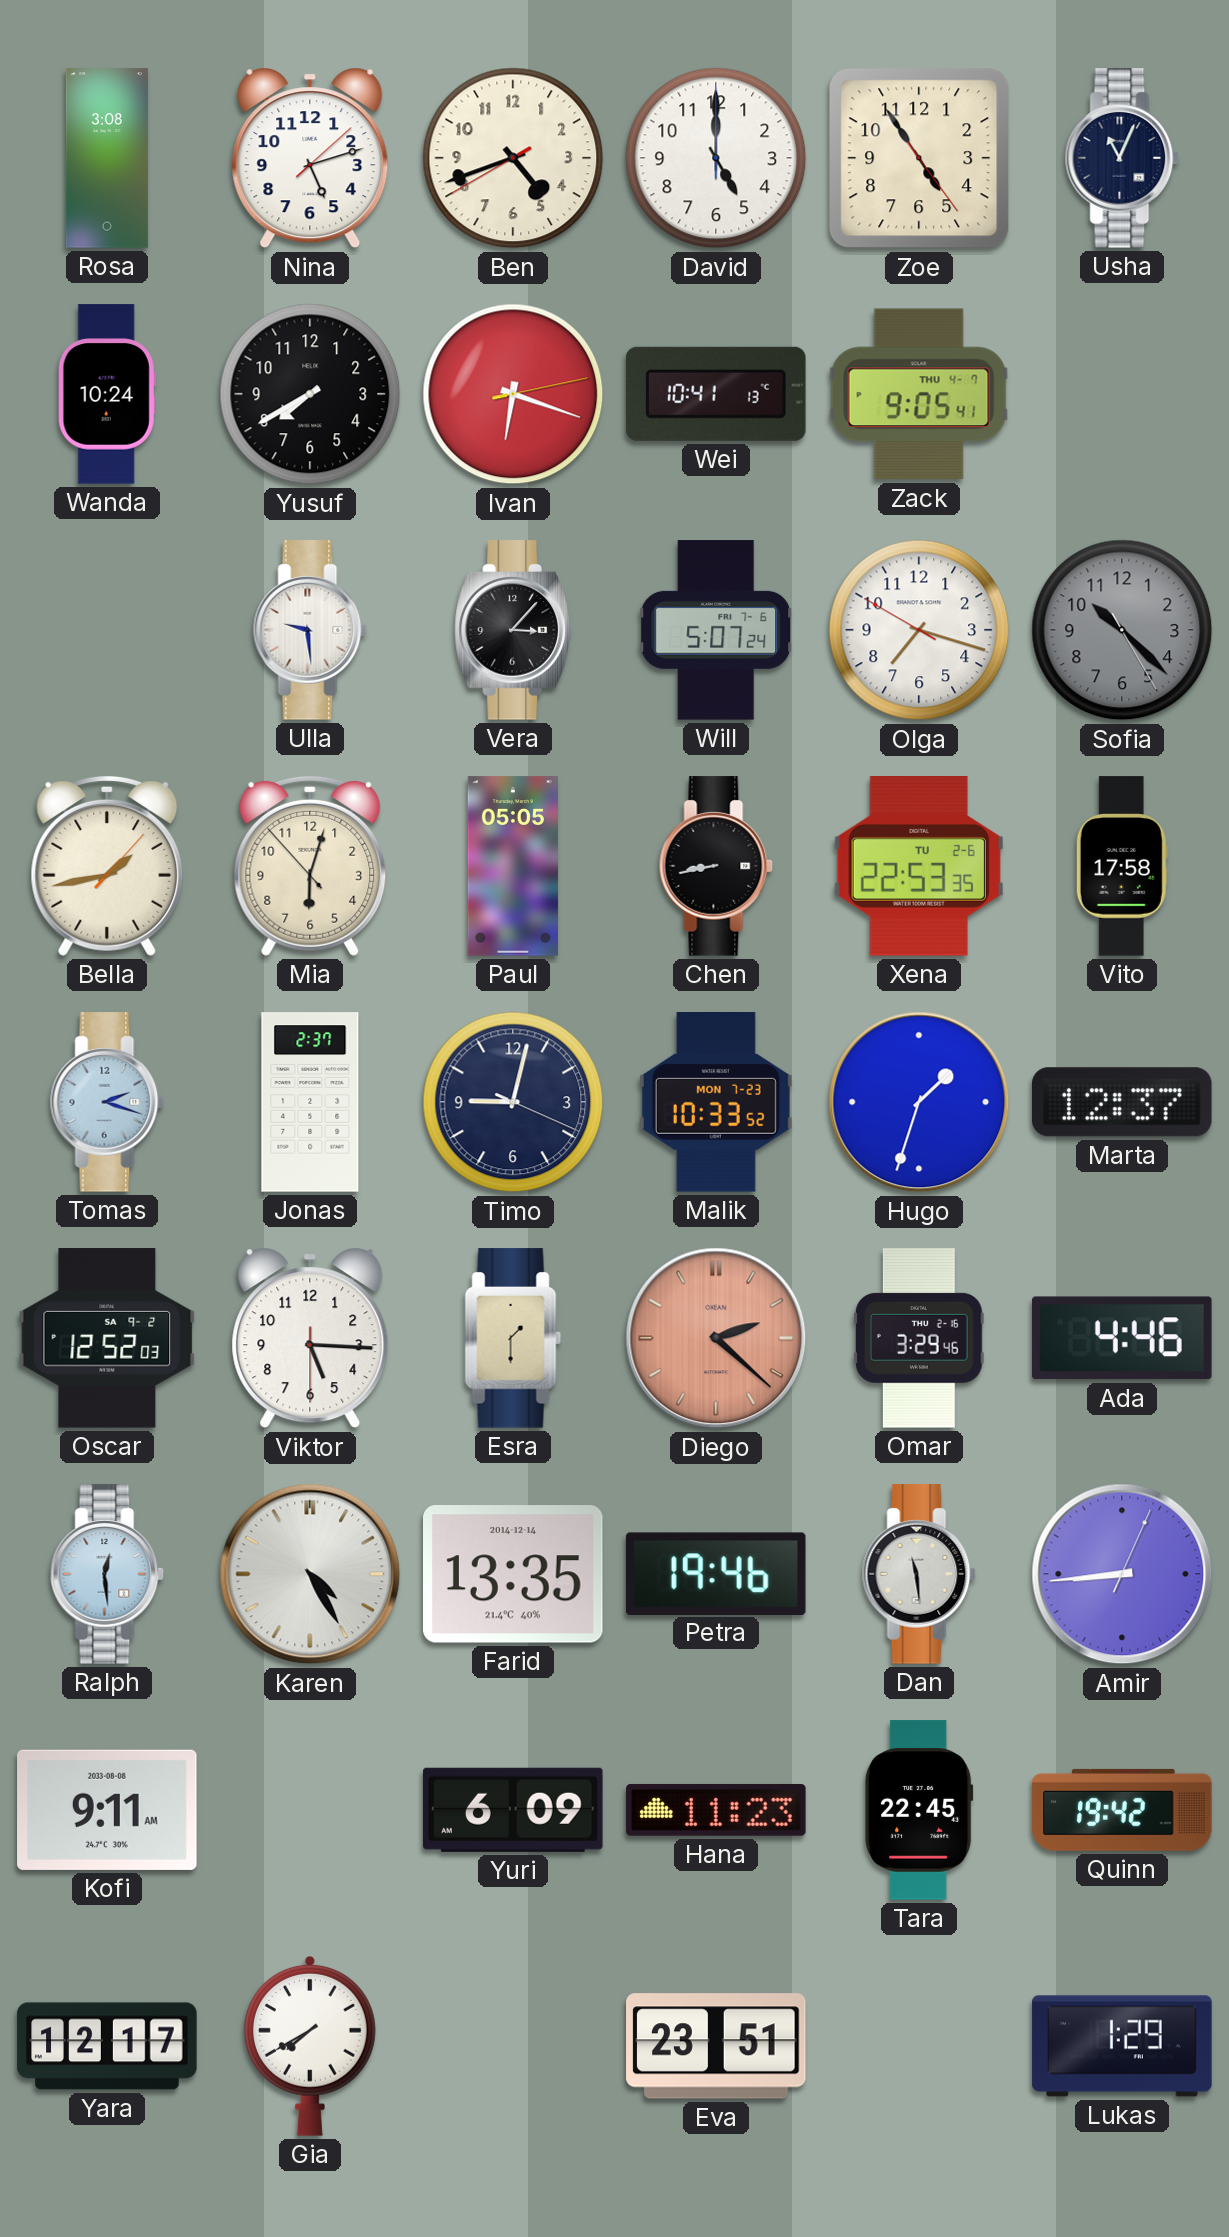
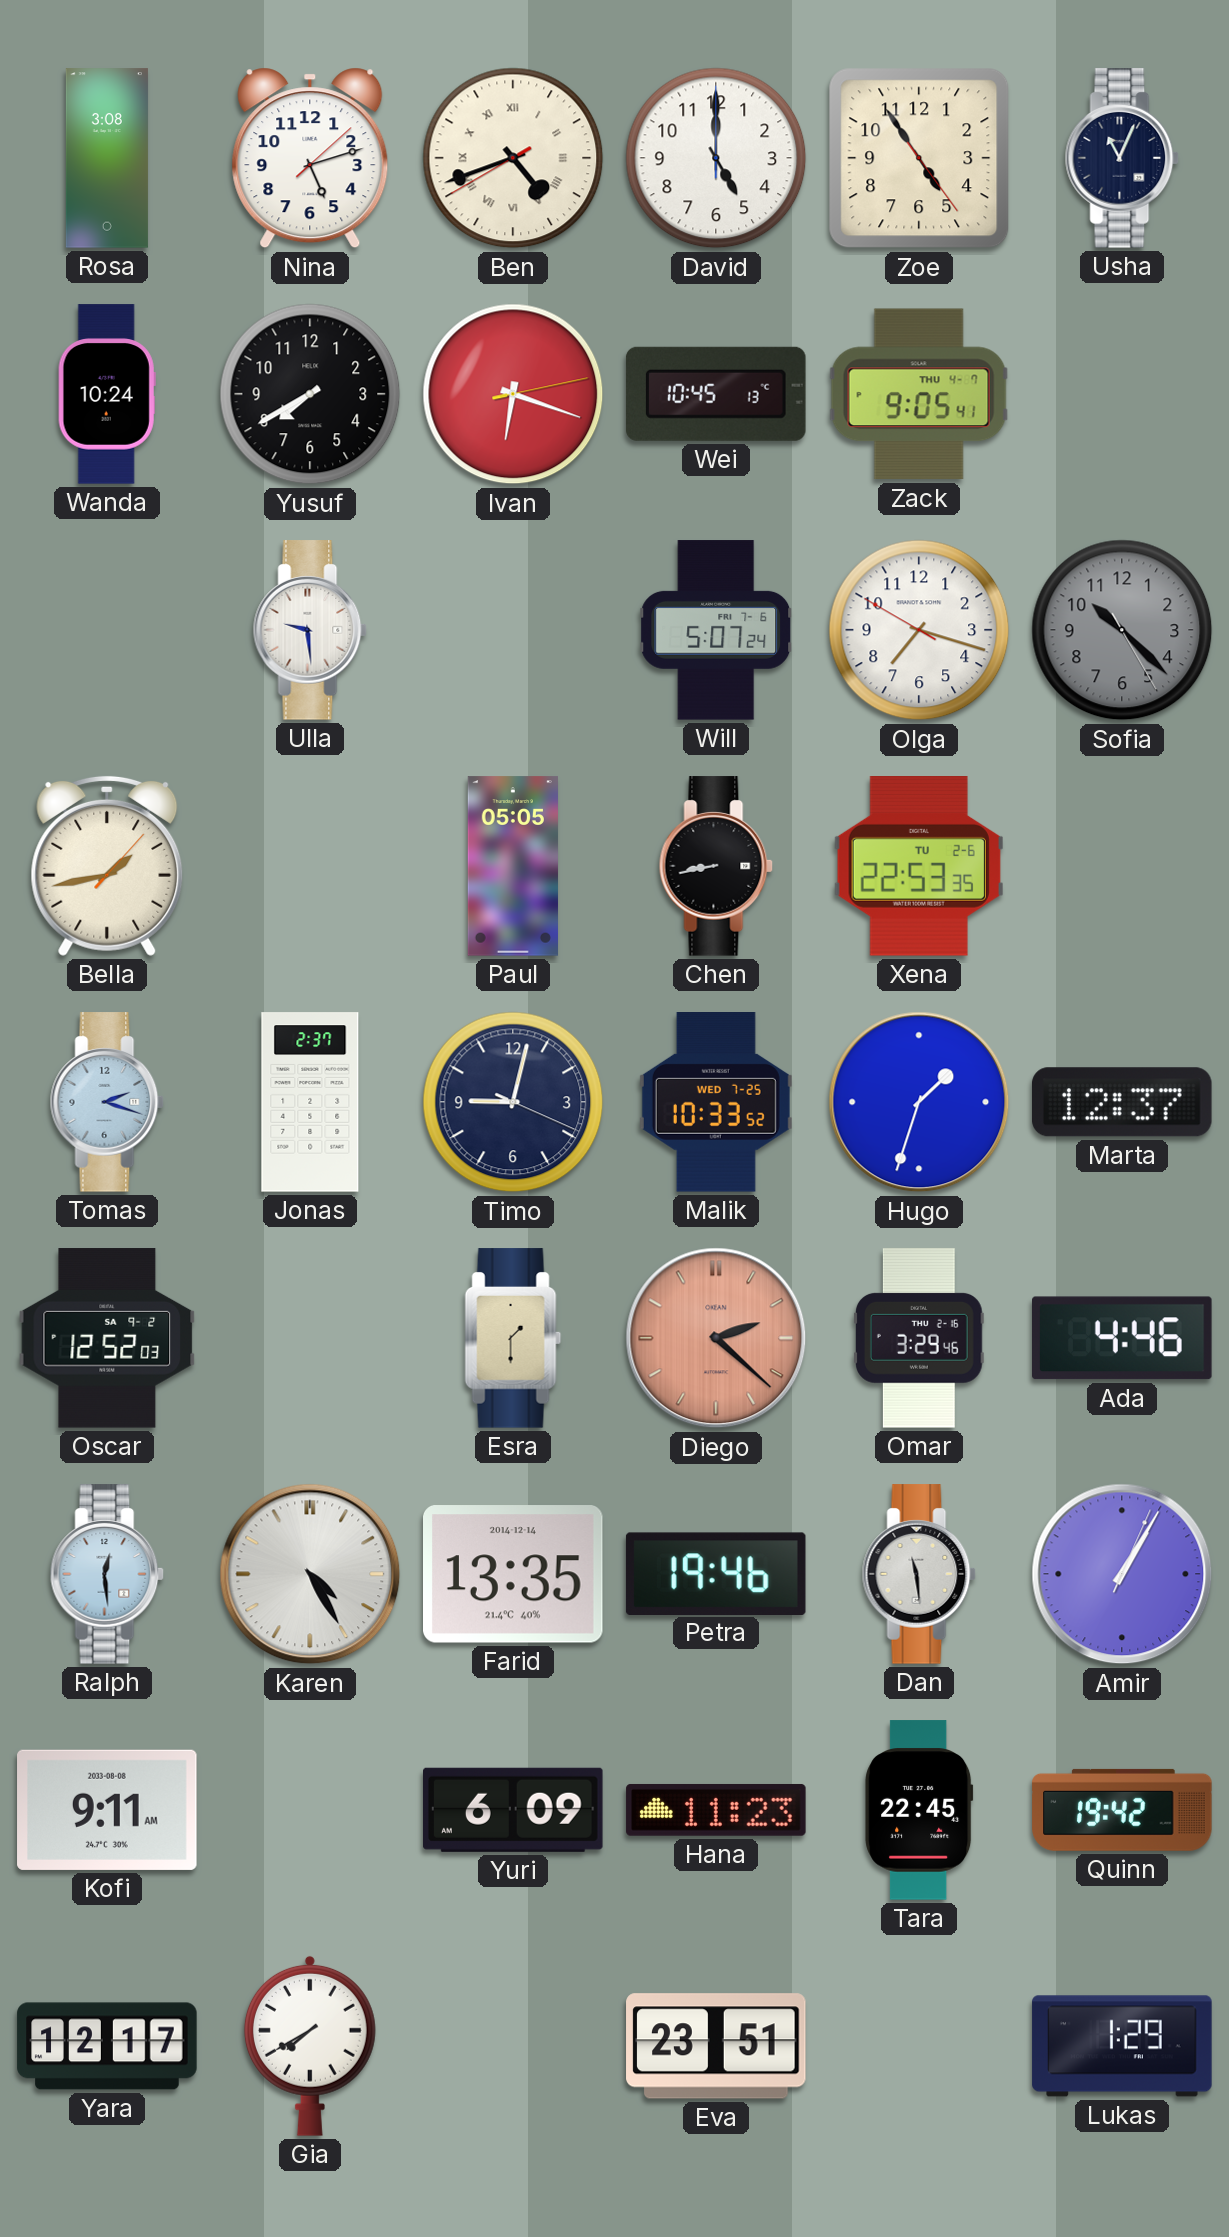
Ben numerals: Arabic -> Roman
Wei: 10:41 -> 10:45
Vera: 3:07 -> none
Mia: 6:02 -> none
Vito: 17:58 -> none
Malik date: MON 7-23 -> WED 7-25
Viktor: 5:15 -> none
Amir: 8:44 -> 1:05
